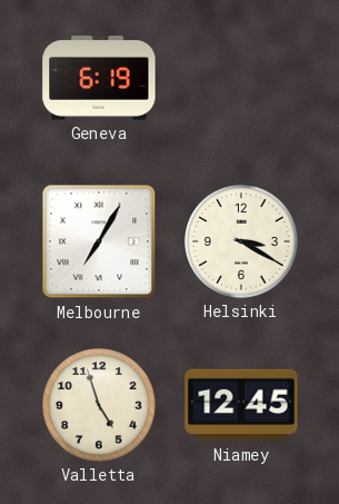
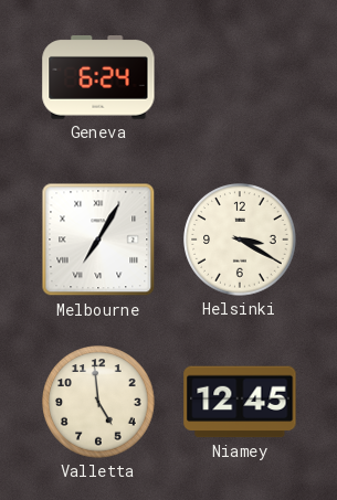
Geneva: 6:19 -> 6:24
Valletta: 4:57 -> 4:59
